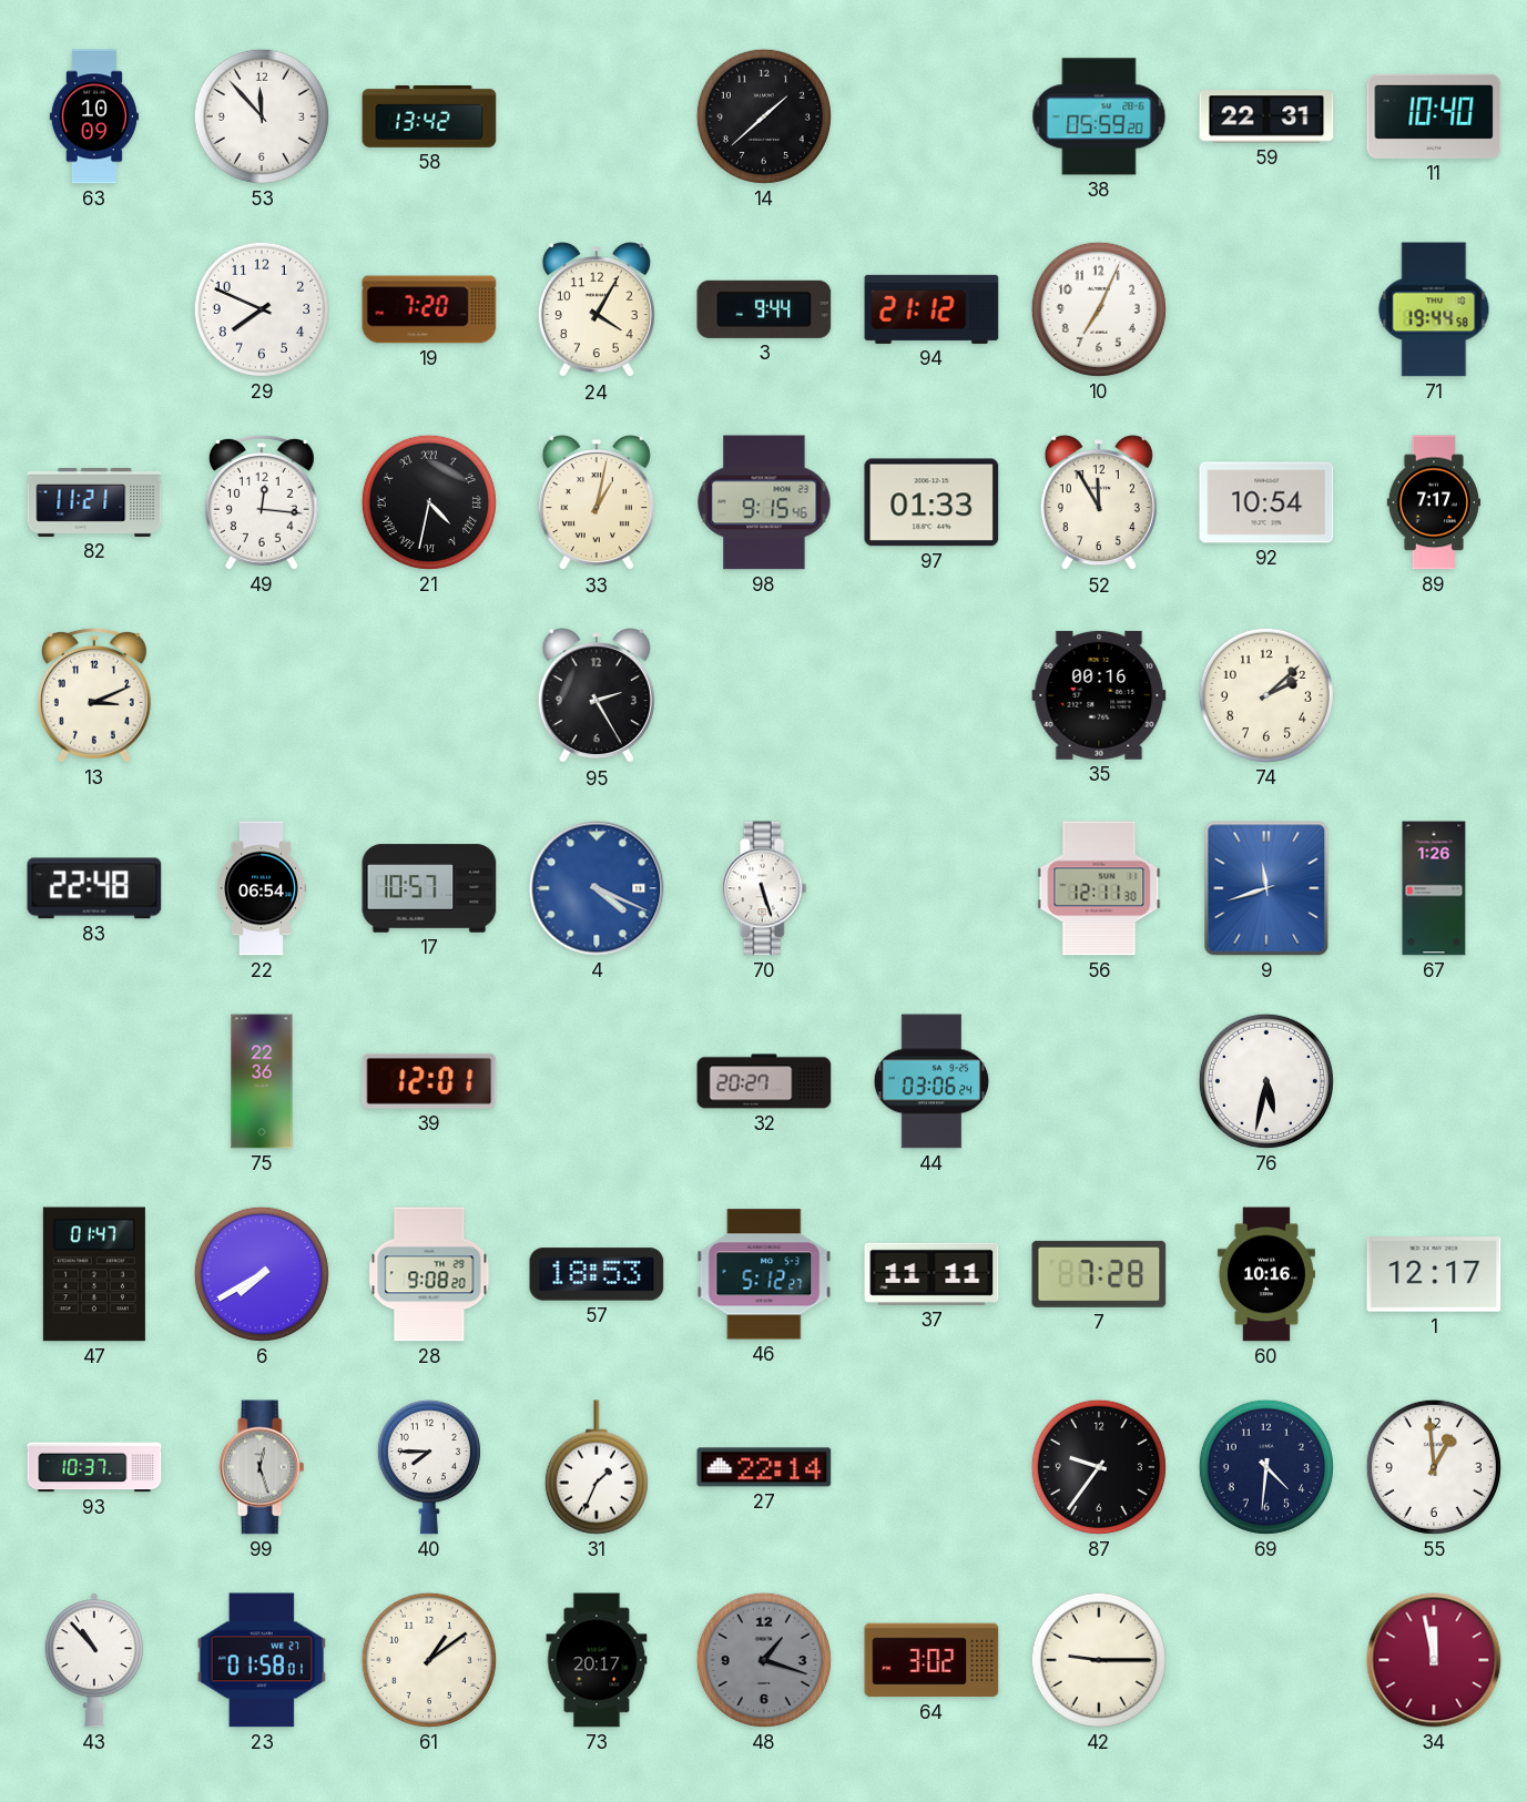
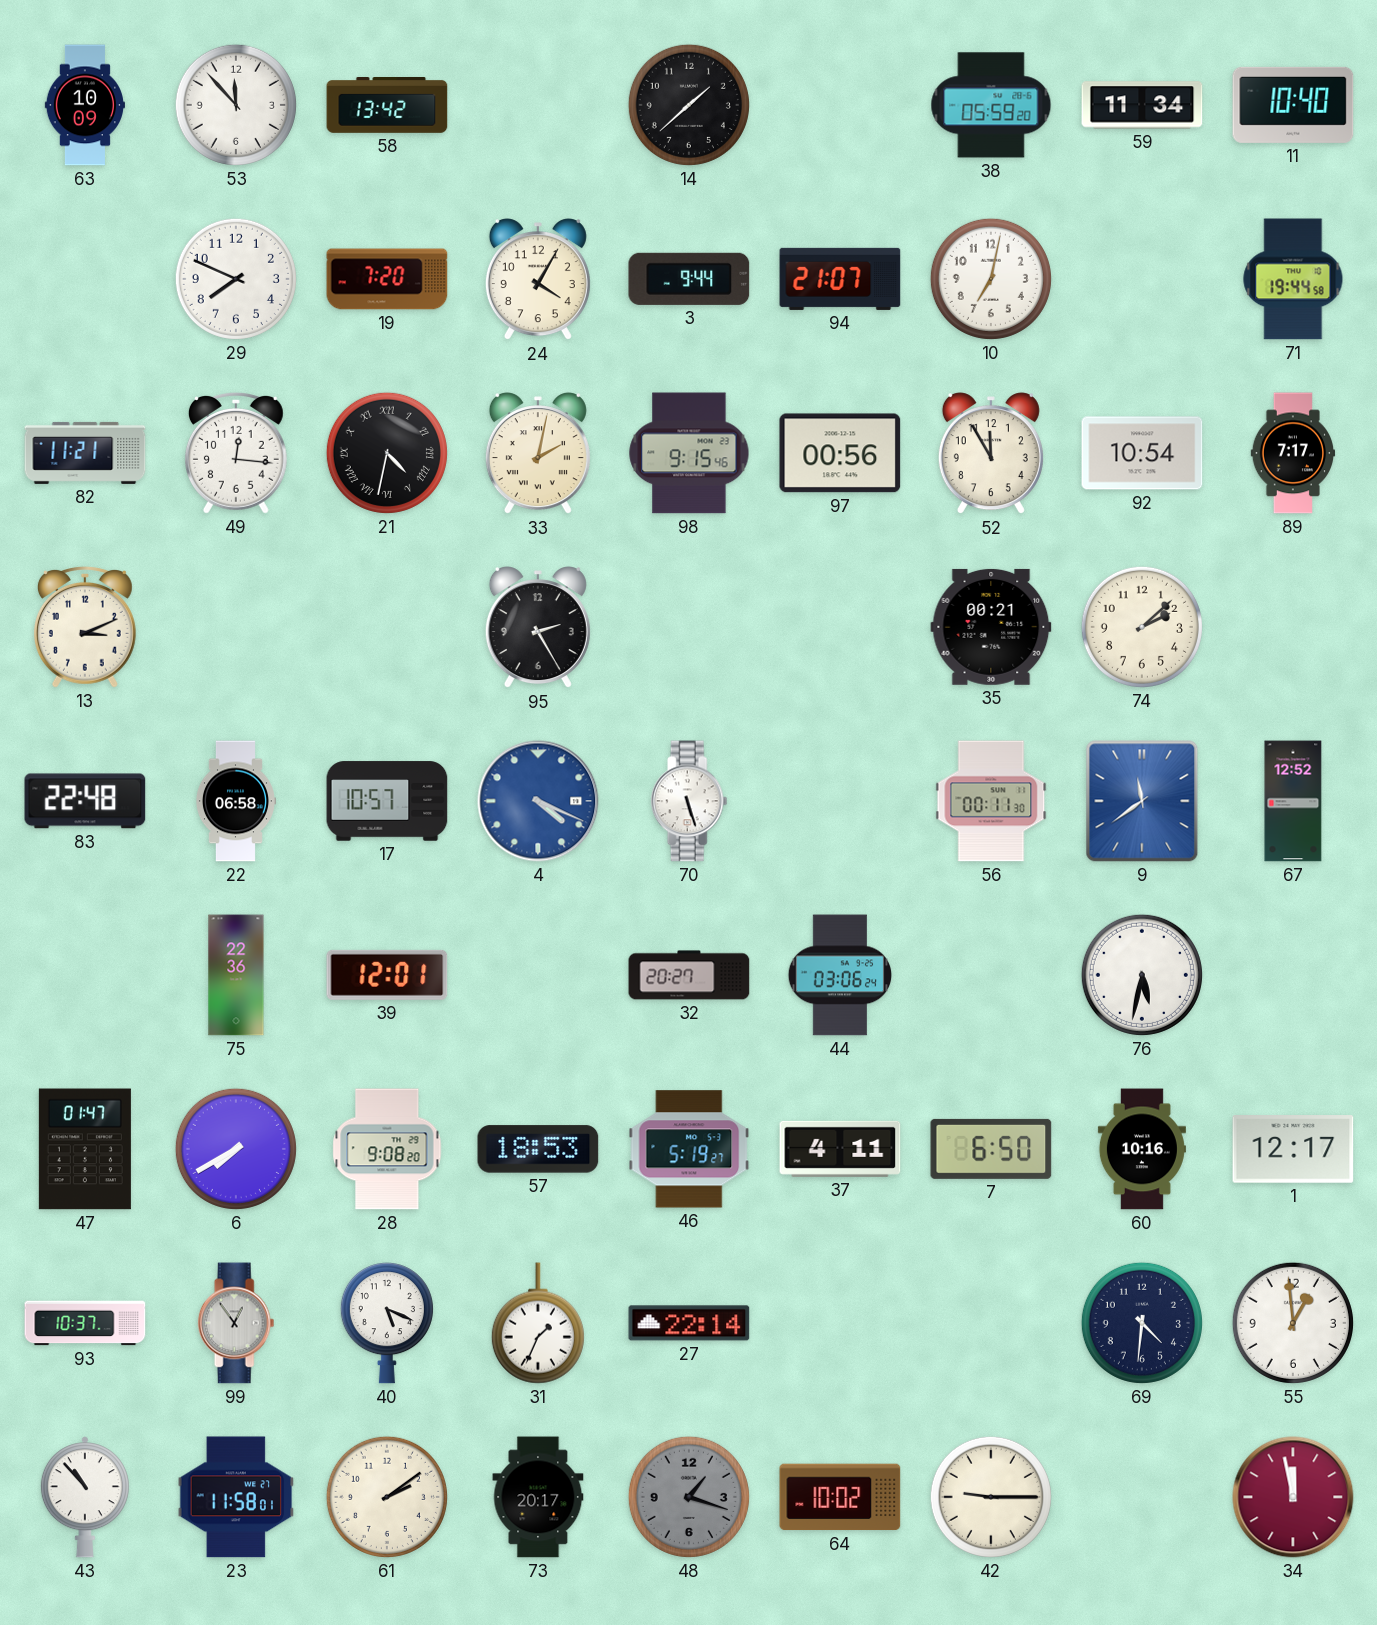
59: 22:31 -> 11:34
94: 21:12 -> 21:07
10: 7:04 -> 7:02
33: 1:02 -> 2:02
97: 01:33 -> 00:56
35: 00:16 -> 00:21
22: 06:54 -> 06:58
56: 12:11 -> 00:11
9: 11:42 -> 11:39
67: 1:26 -> 12:52
46: 5:12 -> 5:19
37: 11:11 -> 4:11
7: 7:28 -> 6:50
99: 12:27 -> 12:54
40: 7:45 -> 5:19
87: 9:36 -> none
23: 01:58 -> 11:58
61: 1:09 -> 2:09
64: 3:02 -> 10:02
